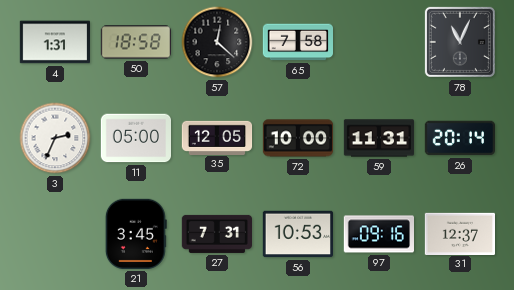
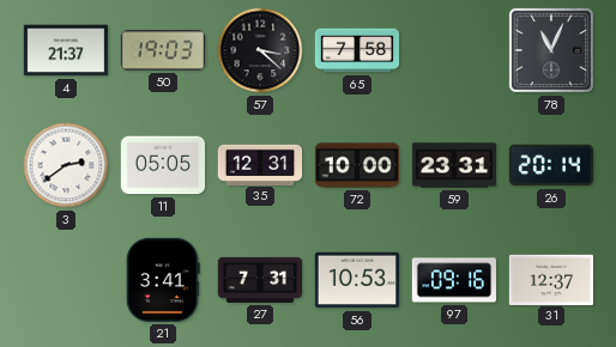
4: 1:31 -> 21:37
50: 18:58 -> 19:03
57: 12:22 -> 3:22
3: 2:34 -> 2:39
11: 05:00 -> 05:05
35: 12:05 -> 12:31
59: 11:31 -> 23:31
21: 3:45 -> 3:41
